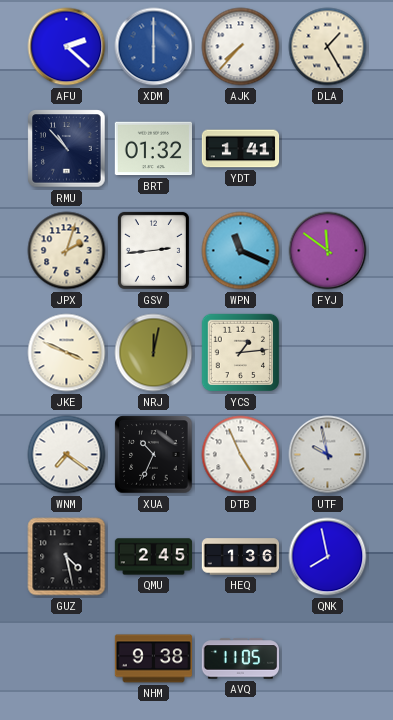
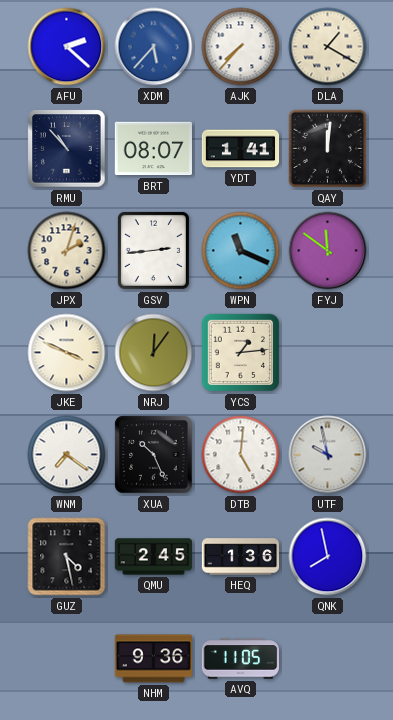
XDM: 6:00 -> 5:37
DLA: 1:25 -> 1:20
BRT: 01:32 -> 08:07
QAY: none -> 12:01
NRJ: 12:02 -> 12:06
XUA: 10:34 -> 10:26
DTB: 4:56 -> 5:01
NHM: 9:38 -> 9:36
